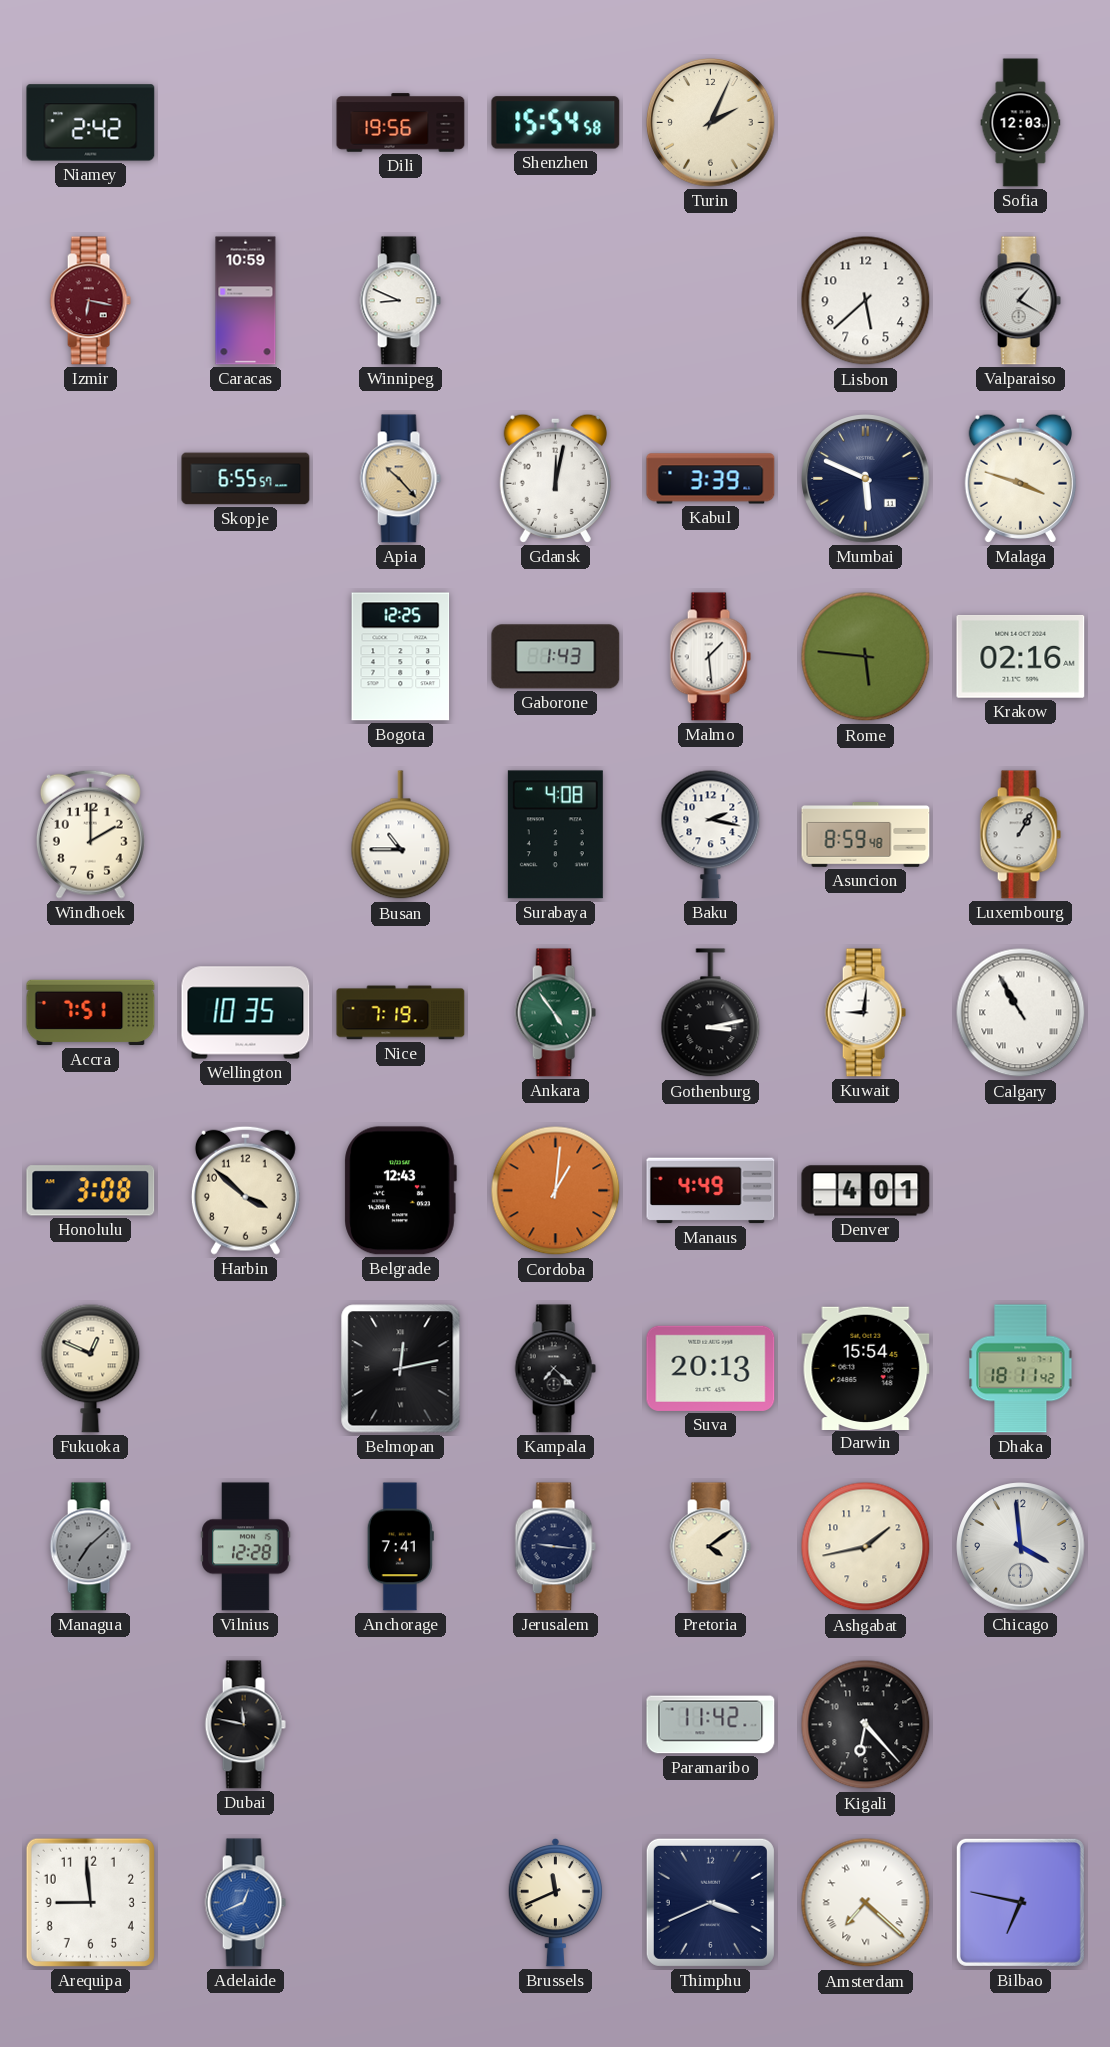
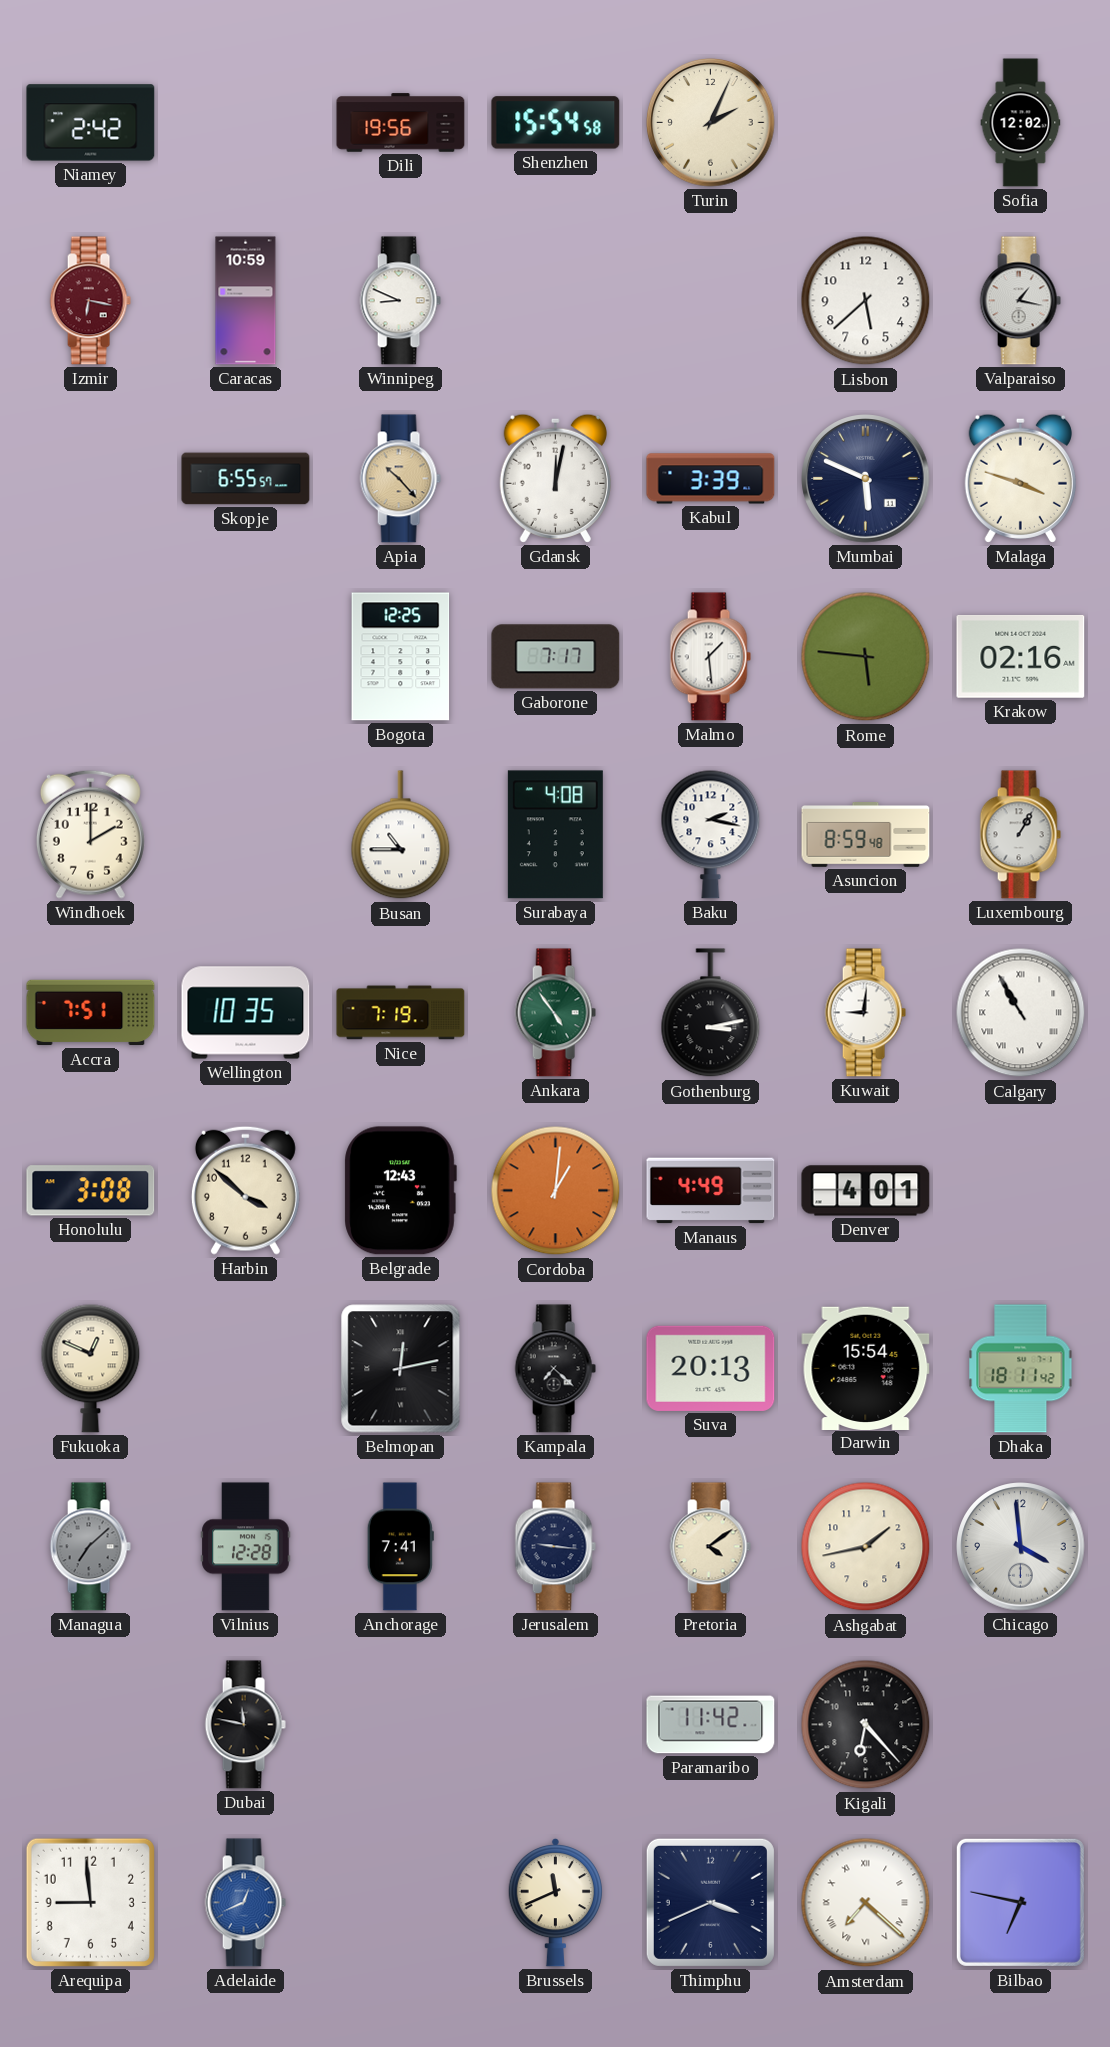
Sofia: 12:03 -> 12:02
Valparaiso: 1:20 -> 1:17
Gaborone: 1:43 -> 7:17
